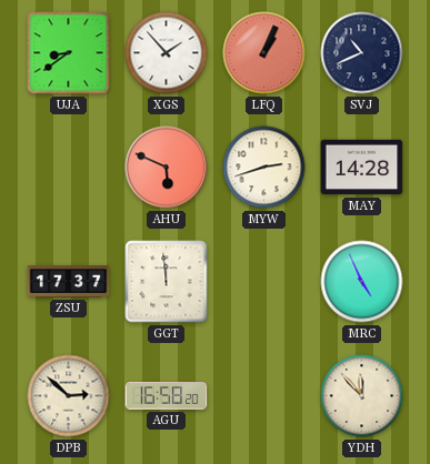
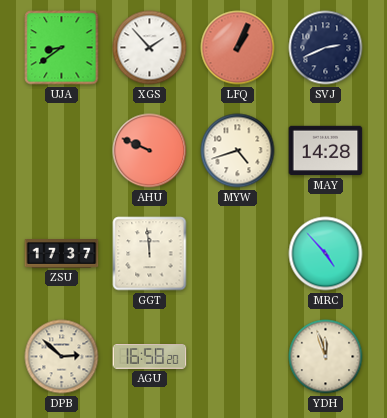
SVJ: 10:41 -> 2:41
AHU: 5:49 -> 9:49
MYW: 2:42 -> 4:42
MRC: 4:56 -> 4:53
YDH: 11:53 -> 11:57
